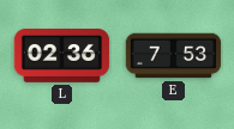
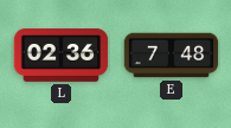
E: 7:53 -> 7:48
